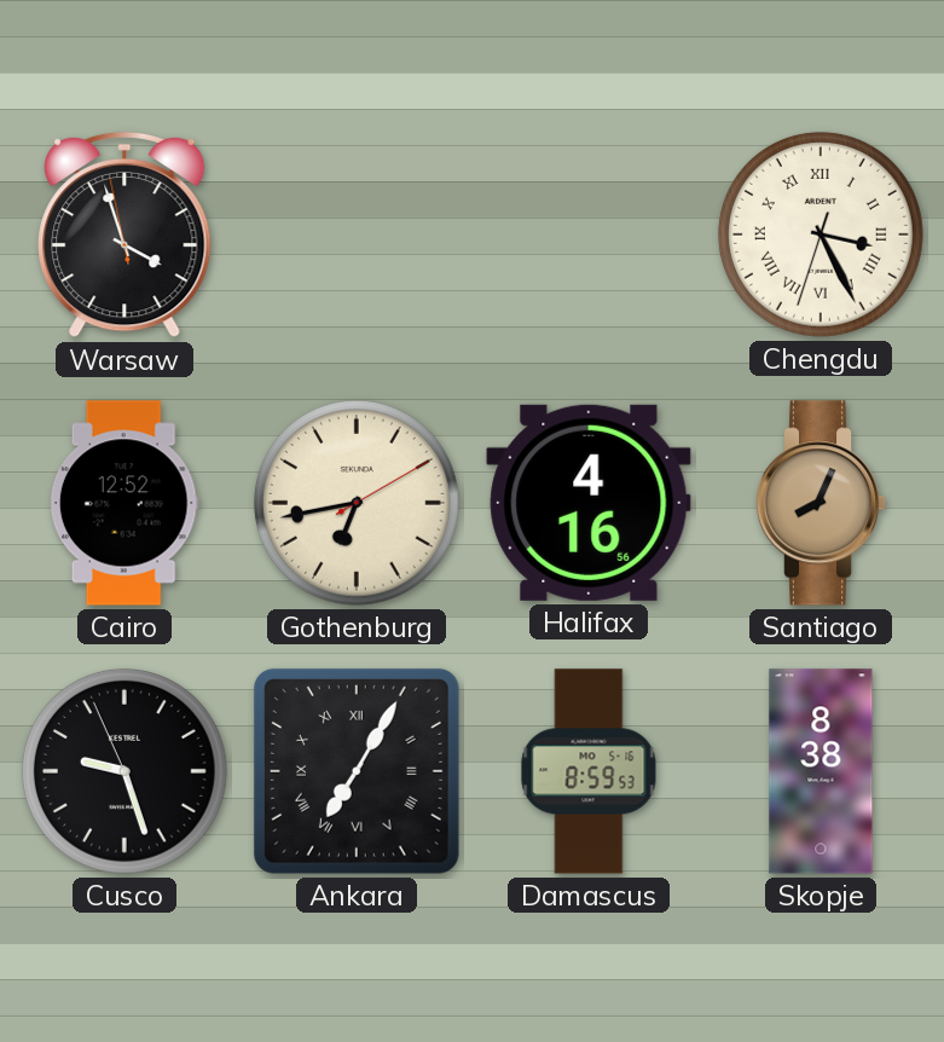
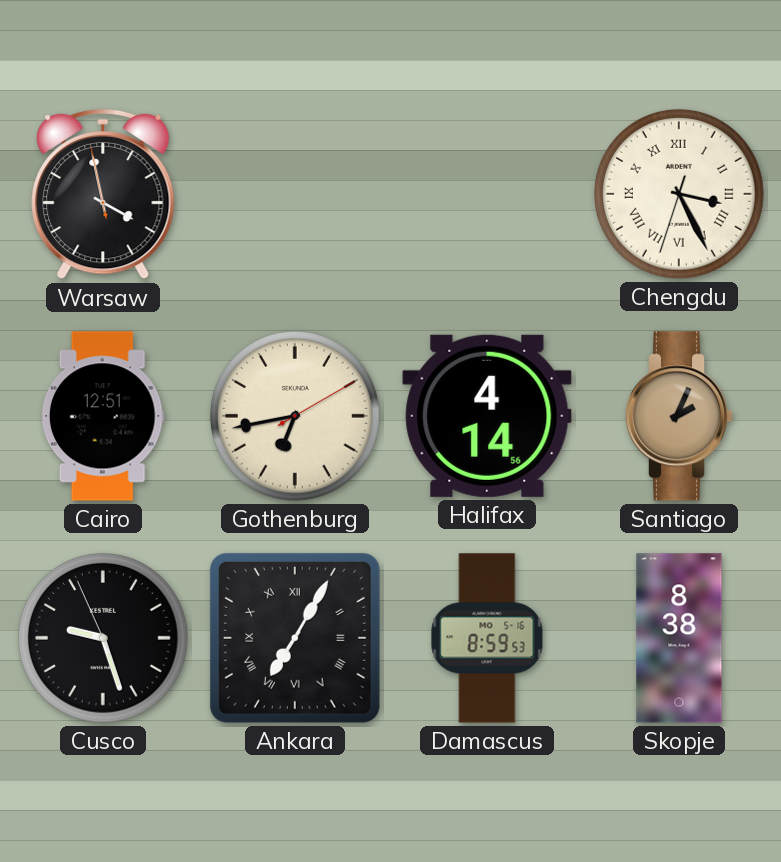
Warsaw: 3:56 -> 3:57
Cairo: 12:52 -> 12:51
Halifax: 4:16 -> 4:14
Santiago: 8:04 -> 2:04
